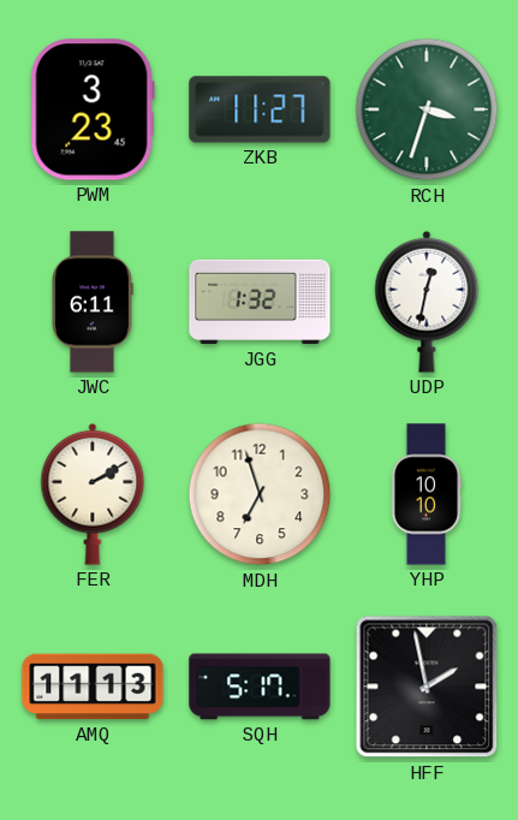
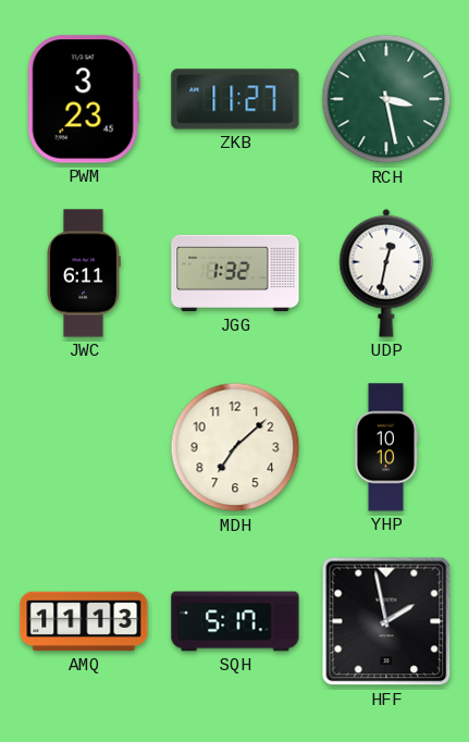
RCH: 3:33 -> 3:28
FER: 2:10 -> none
MDH: 6:57 -> 7:08
